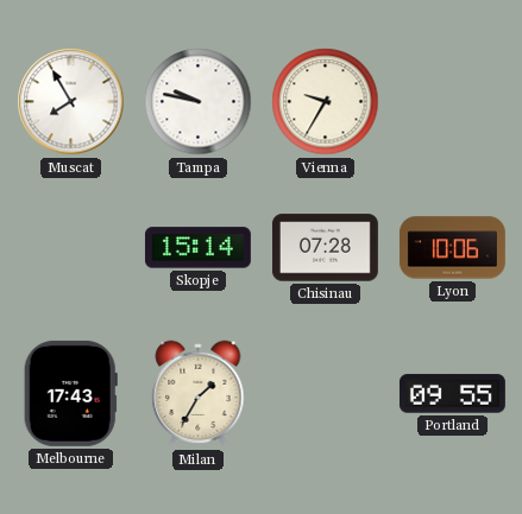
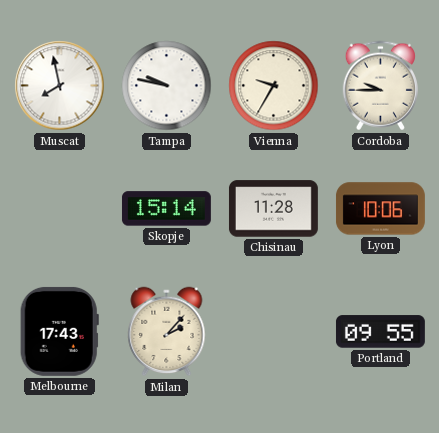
Muscat: 7:55 -> 7:58
Cordoba: none -> 9:45
Chisinau: 07:28 -> 11:28
Milan: 1:35 -> 2:07
